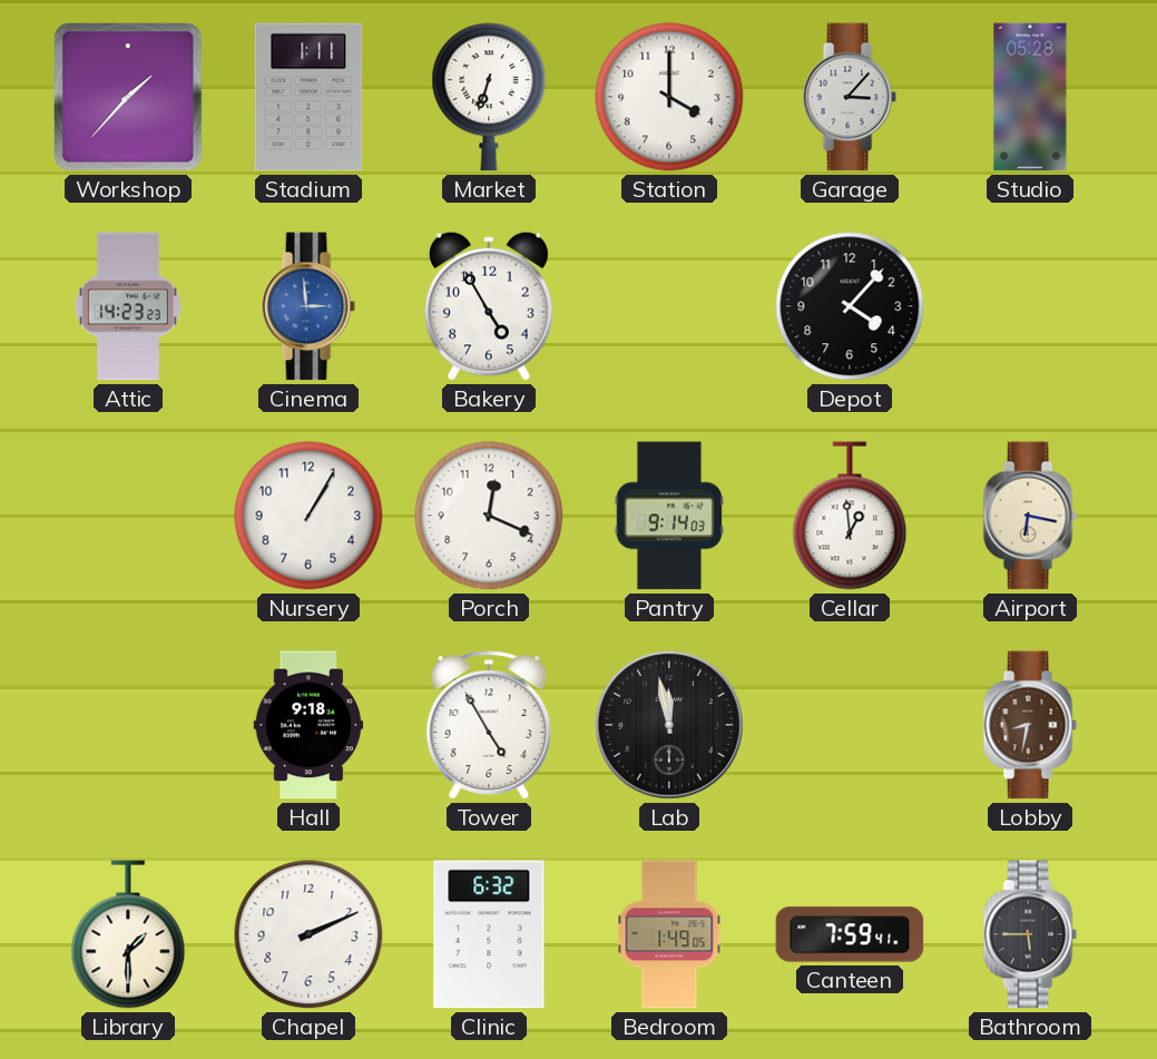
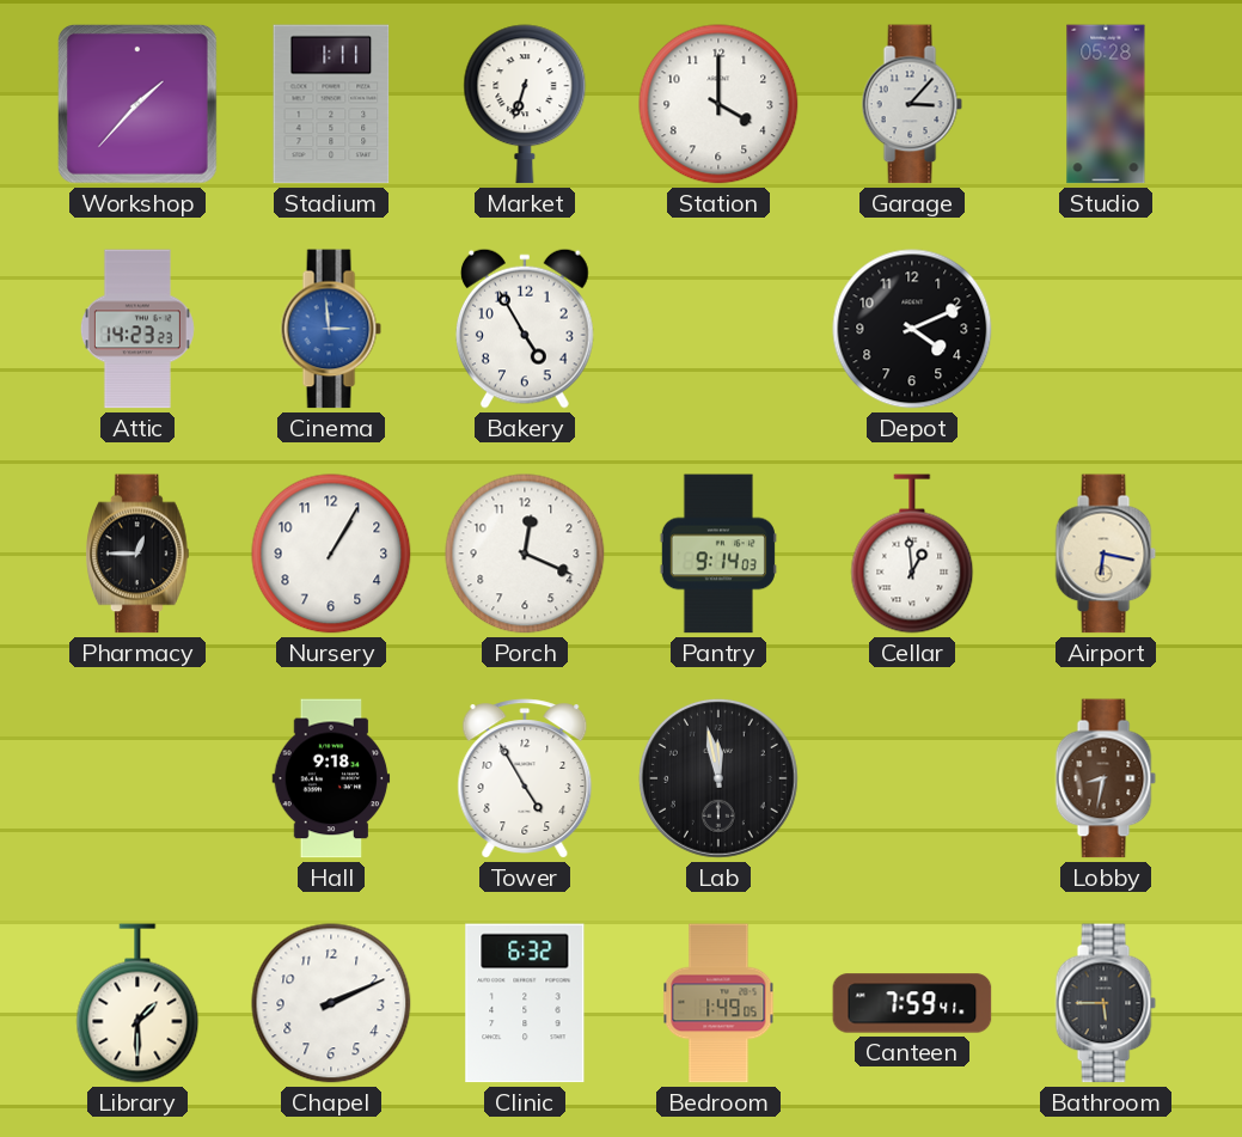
Depot: 4:07 -> 4:11
Pharmacy: none -> 12:45
